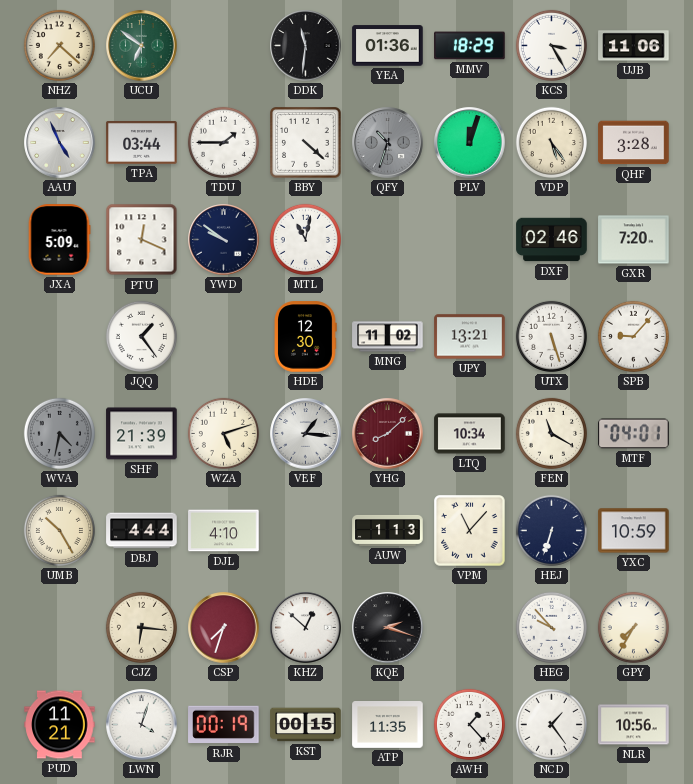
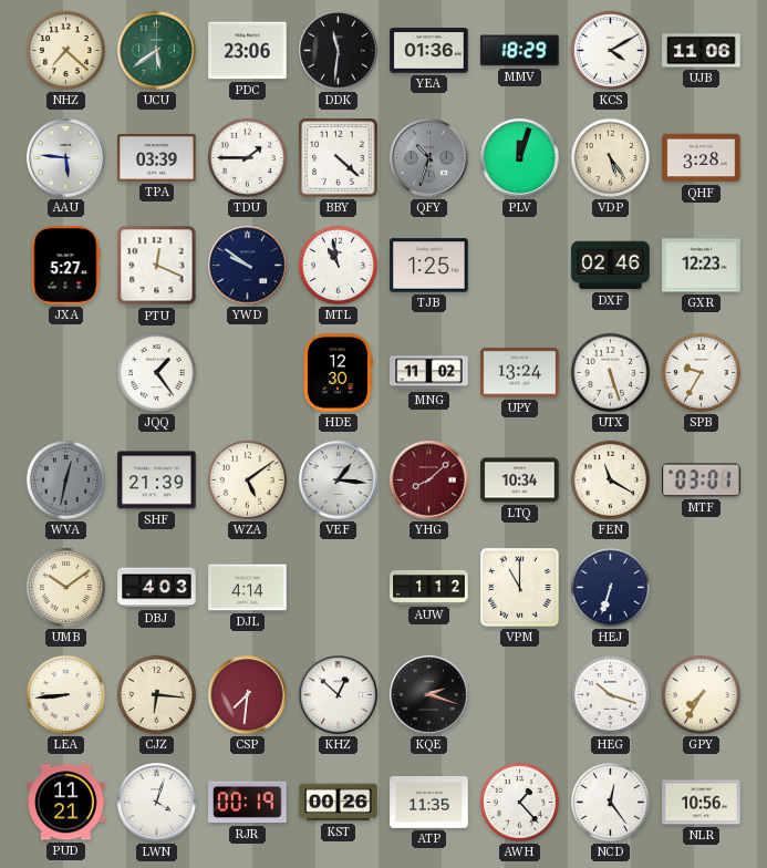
UCU: 6:51 -> 5:39
PDC: none -> 23:06
KCS: 3:25 -> 4:10
AAU: 4:56 -> 5:46
TPA: 03:44 -> 03:39
JXA: 5:09 -> 5:27
MTL: 11:02 -> 10:58
TJB: none -> 1:25
GXR: 7:20 -> 12:23
UPY: 13:21 -> 13:24
SPB: 9:07 -> 9:35
WVA: 4:32 -> 12:32
WZA: 5:12 -> 5:09
MTF: 04:01 -> 03:01
UMB: 10:25 -> 10:09
DBJ: 4:44 -> 4:03
DJL: 4:10 -> 4:14
AUW: 1:13 -> 1:12
VPM: 11:07 -> 11:00
YXC: 10:59 -> none
LEA: none -> 8:44
CSP: 7:33 -> 7:31
HEG: 9:53 -> 10:18
KST: 00:15 -> 00:26
NCD: 1:24 -> 12:24
